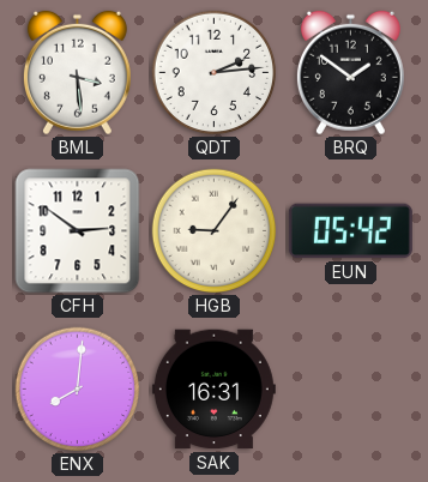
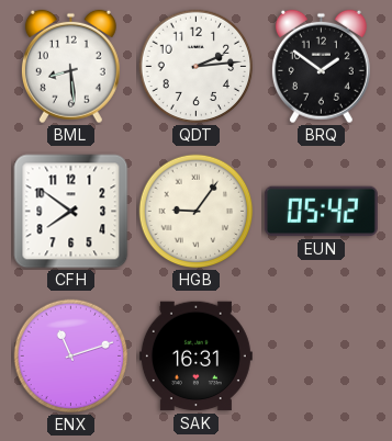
BML: 3:29 -> 8:29
CFH: 2:51 -> 7:51
ENX: 8:01 -> 11:12
